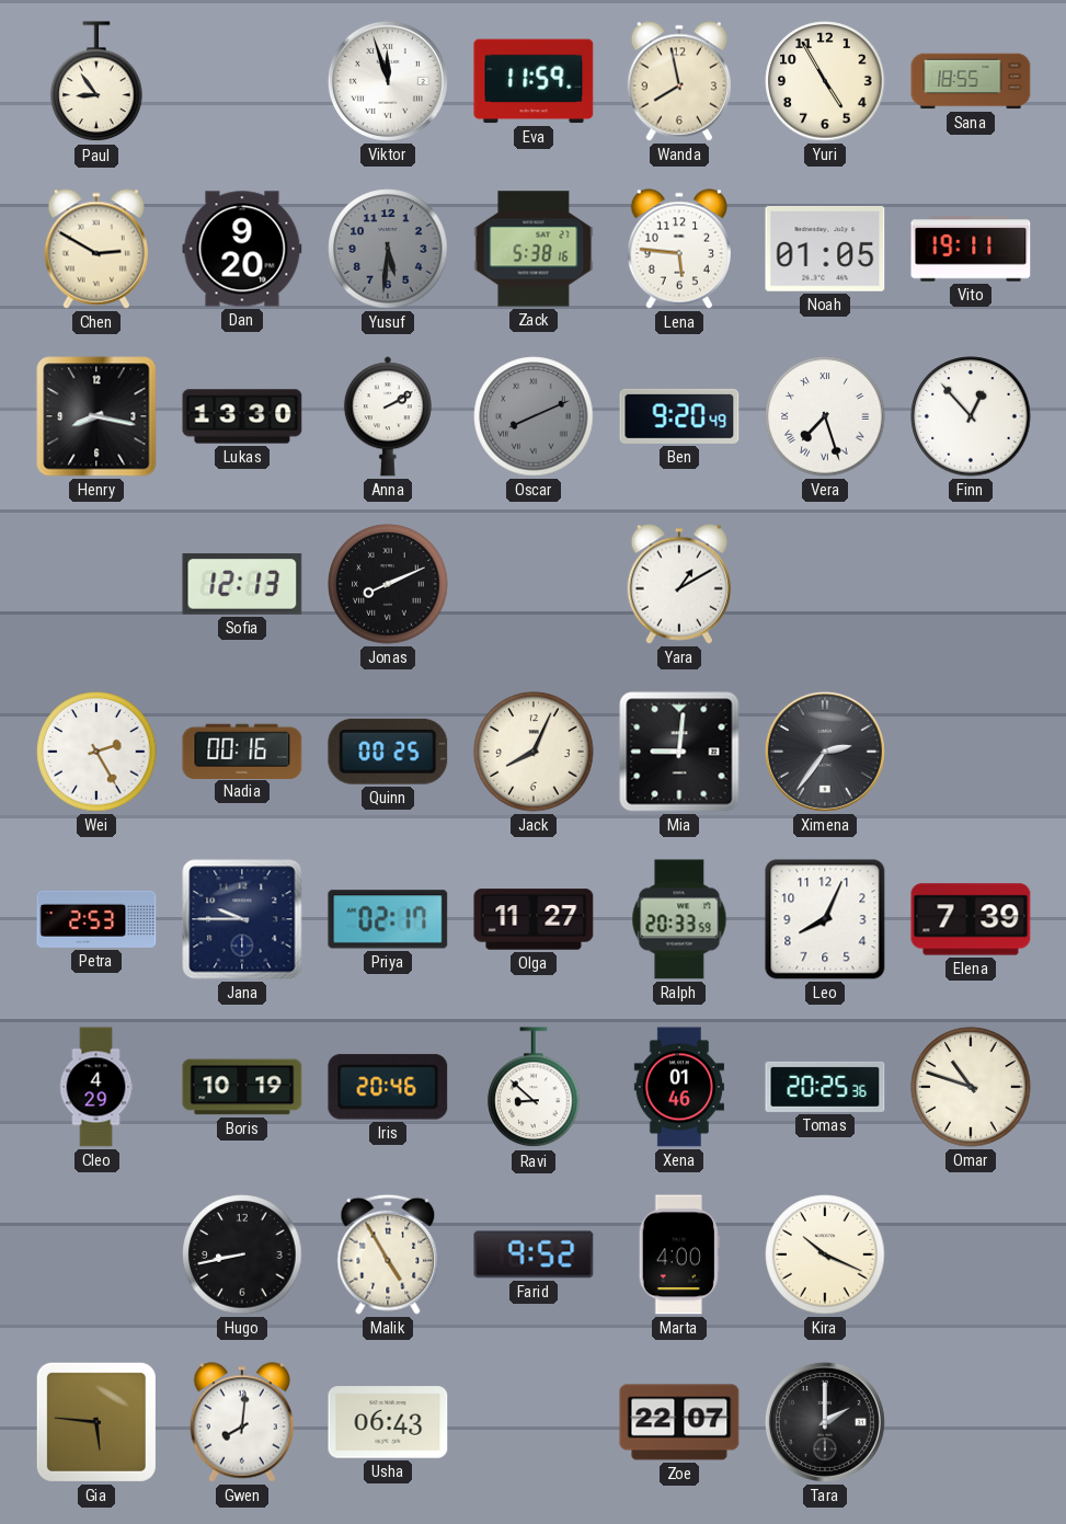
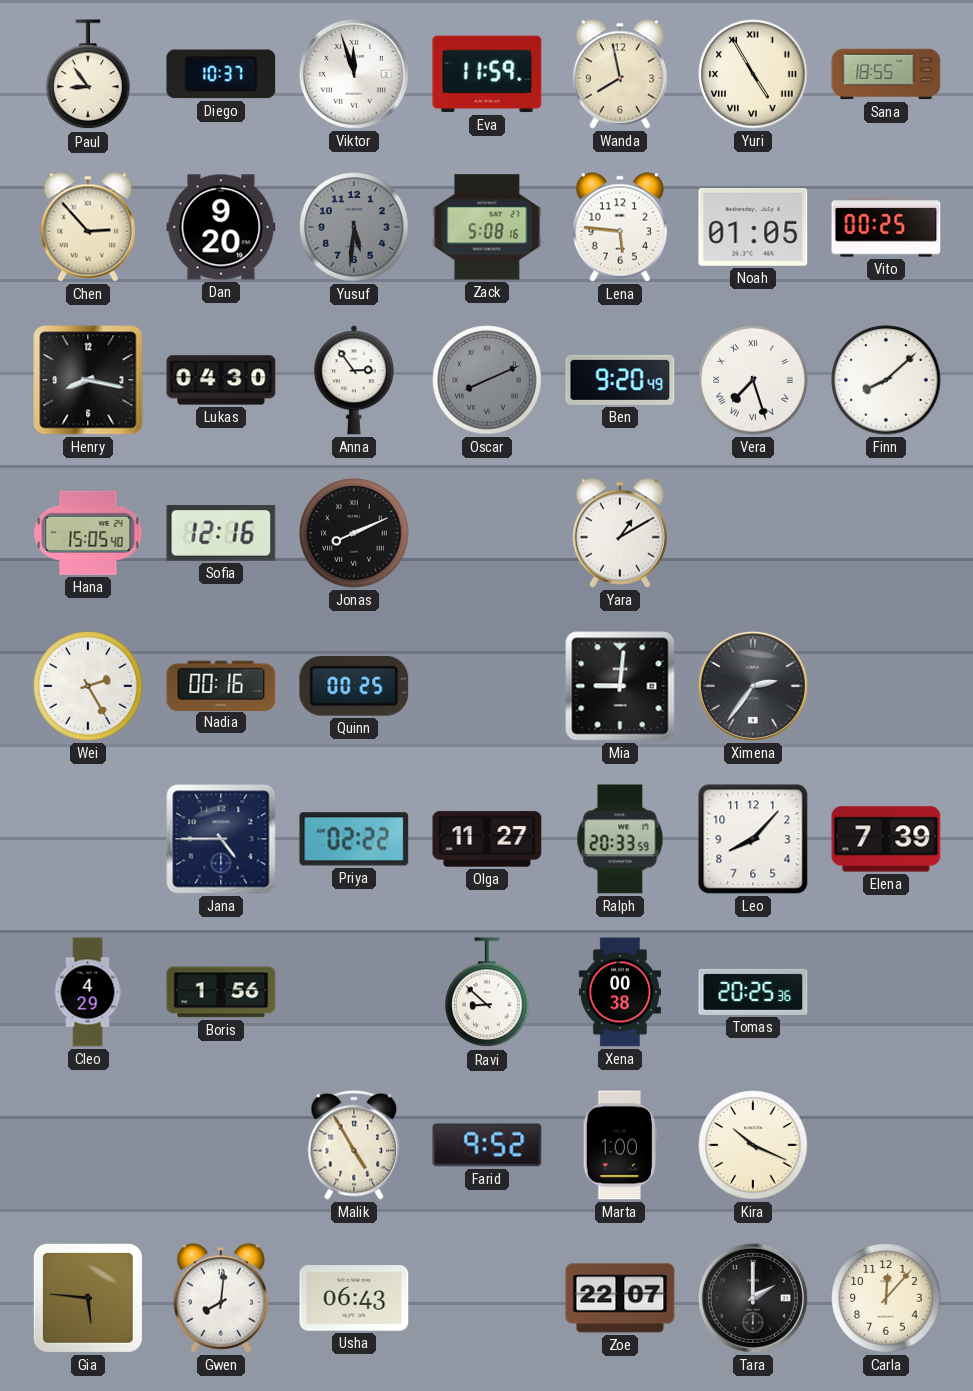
Diego: none -> 10:37
Yuri numerals: Arabic -> Roman
Chen: 2:50 -> 2:53
Zack: 5:38 -> 5:08
Vito: 19:11 -> 00:25
Lukas: 13:30 -> 04:30
Anna: 2:10 -> 2:54
Finn: 12:53 -> 8:08
Hana: none -> 15:05
Sofia: 12:13 -> 12:16
Jack: 8:04 -> none
Petra: 2:53 -> none
Jana: 9:45 -> 4:45
Priya: 02:17 -> 02:22
Leo: 8:04 -> 8:07
Boris: 10:19 -> 1:56
Iris: 20:46 -> none
Xena: 01:46 -> 00:38
Omar: 10:48 -> none
Hugo: 8:43 -> none
Marta: 4:00 -> 1:00
Carla: none -> 12:07
